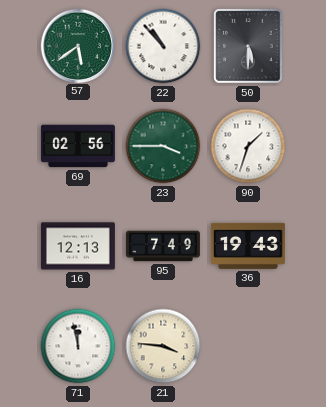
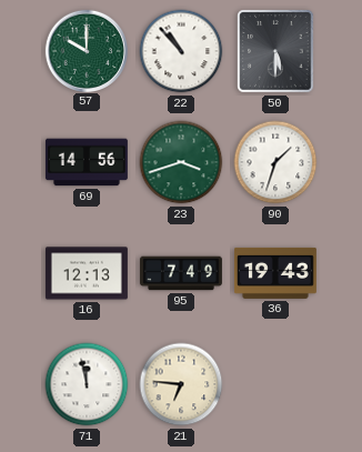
57: 5:39 -> 10:00
69: 02:56 -> 14:56
23: 3:45 -> 3:42
21: 3:46 -> 6:46
